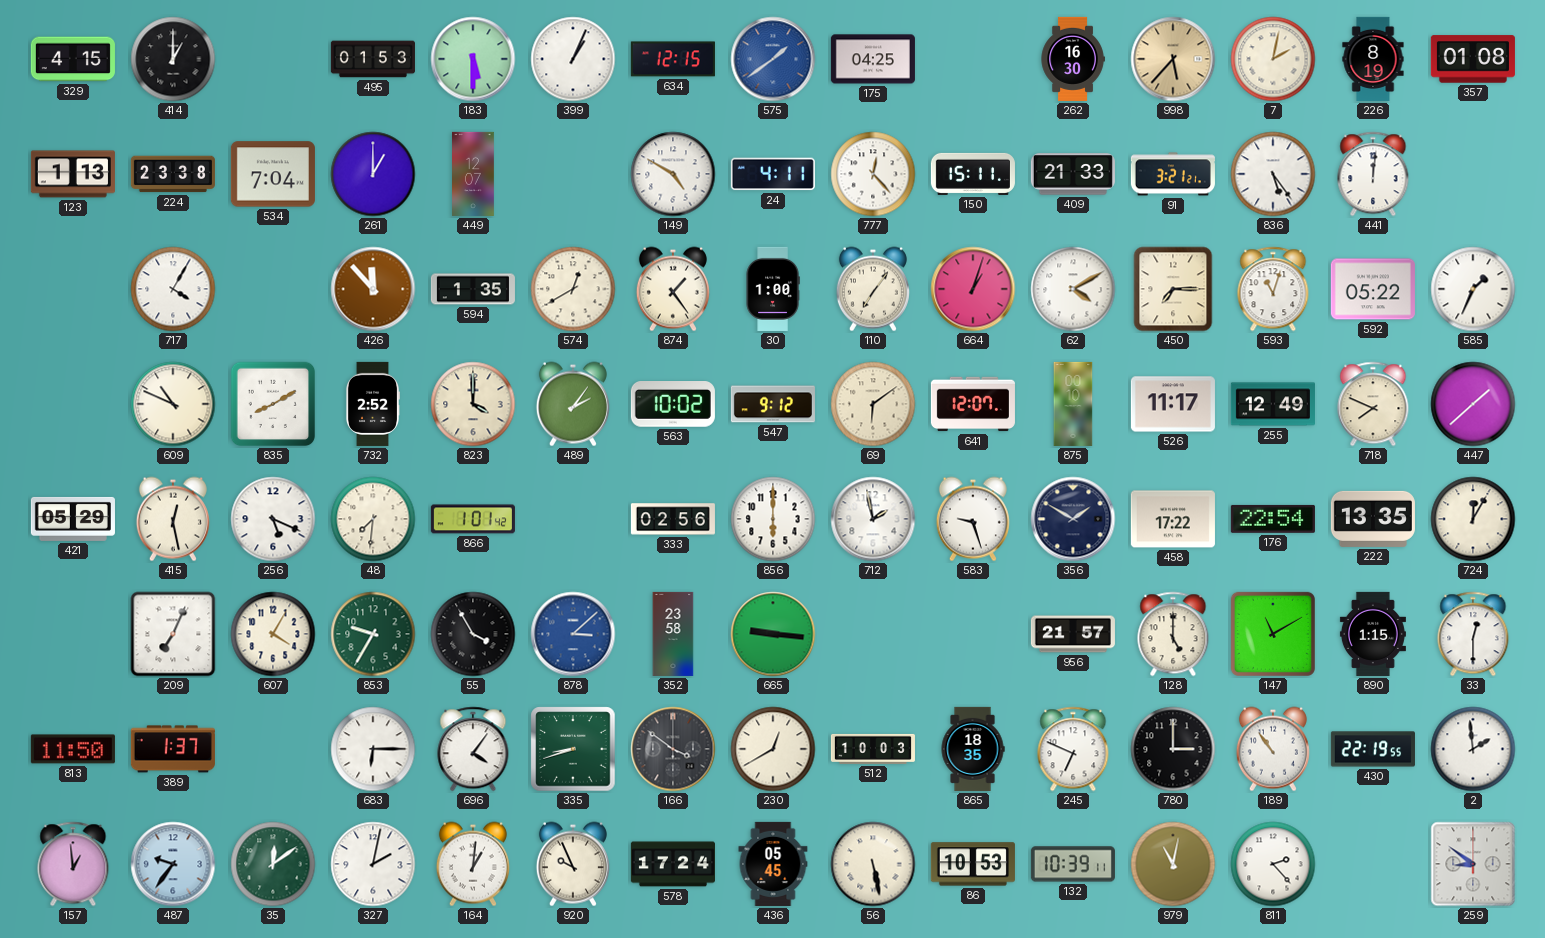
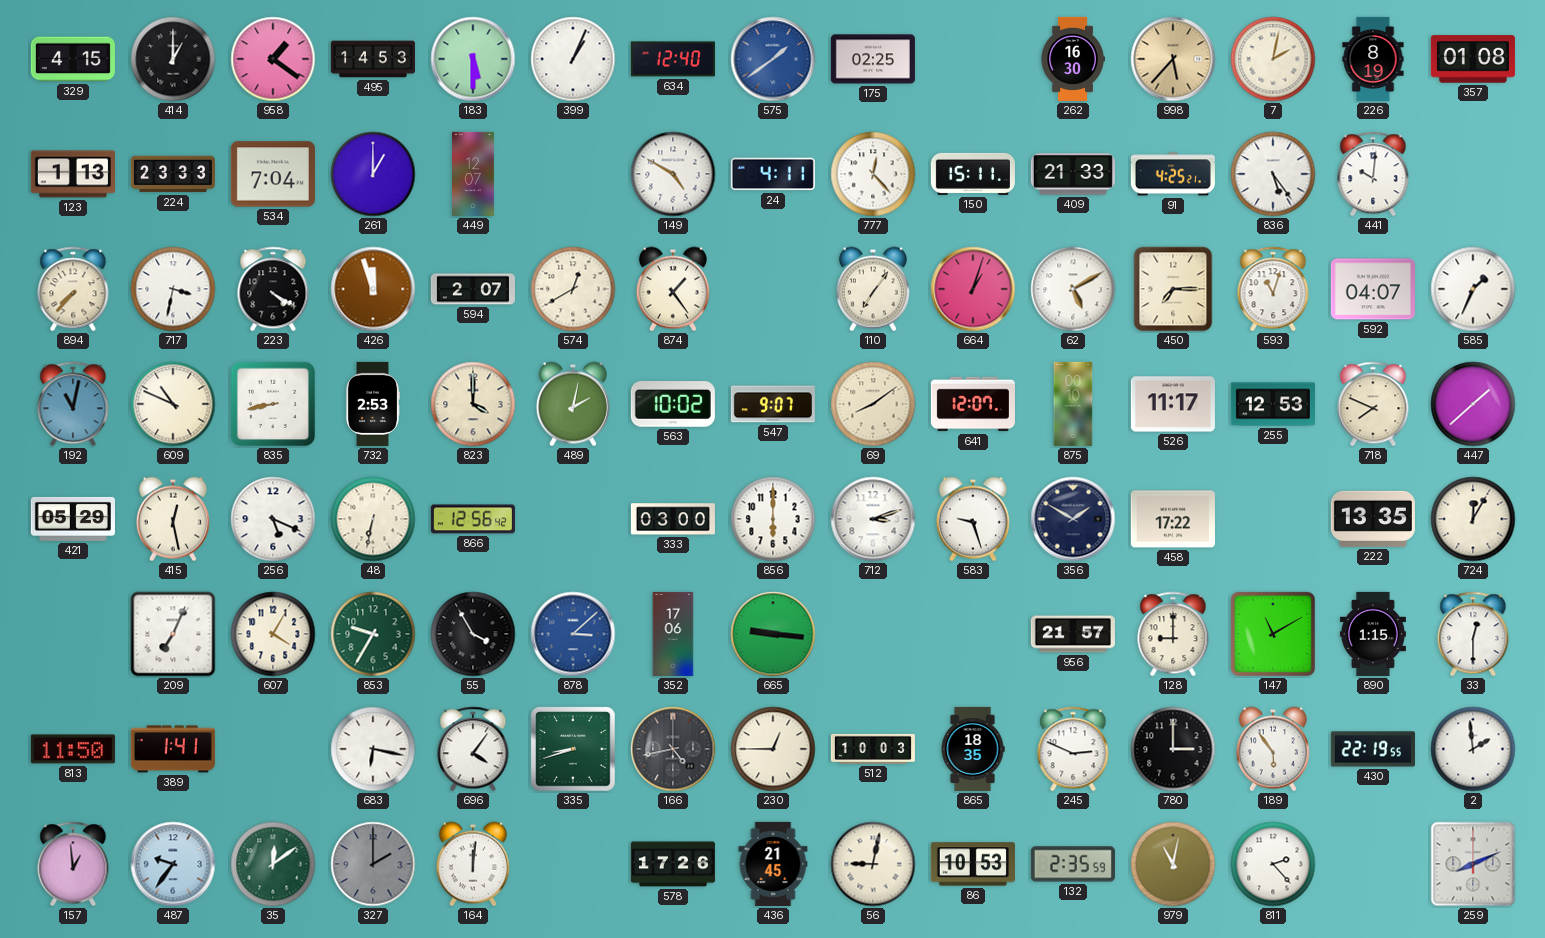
958: none -> 1:21
495: 01:53 -> 14:53
634: 12:15 -> 12:40
175: 04:25 -> 02:25
224: 23:38 -> 23:33
91: 3:21 -> 4:25
441: 12:01 -> 10:01
894: none -> 7:37
717: 4:05 -> 3:32
223: none -> 4:20
426: 11:53 -> 11:57
594: 1:35 -> 2:07
30: 1:00 -> none
62: 4:10 -> 5:10
592: 05:22 -> 04:07
192: none -> 11:02
835: 8:10 -> 8:43
732: 2:52 -> 2:53
489: 2:06 -> 2:02
547: 9:12 -> 9:07
69: 6:09 -> 8:09
255: 12:49 -> 12:53
48: 7:31 -> 6:32
866: 1:01 -> 12:56
333: 02:56 -> 03:00
712: 1:58 -> 3:12
176: 22:54 -> none
352: 23:58 -> 17:06
128: 5:00 -> 9:00
389: 1:37 -> 1:41
683: 6:15 -> 6:17
166: 3:51 -> 4:43
230: 12:40 -> 12:45
245: 6:49 -> 2:49
189: 10:54 -> 5:54
327: 2:02 -> 2:00
327 dial: white -> grey
164: 1:01 -> 12:01
920: 9:56 -> none
578: 17:24 -> 17:26
436: 05:45 -> 21:45
56: 5:28 -> 9:02
132: 10:39 -> 2:35
259: 8:51 -> 8:11
